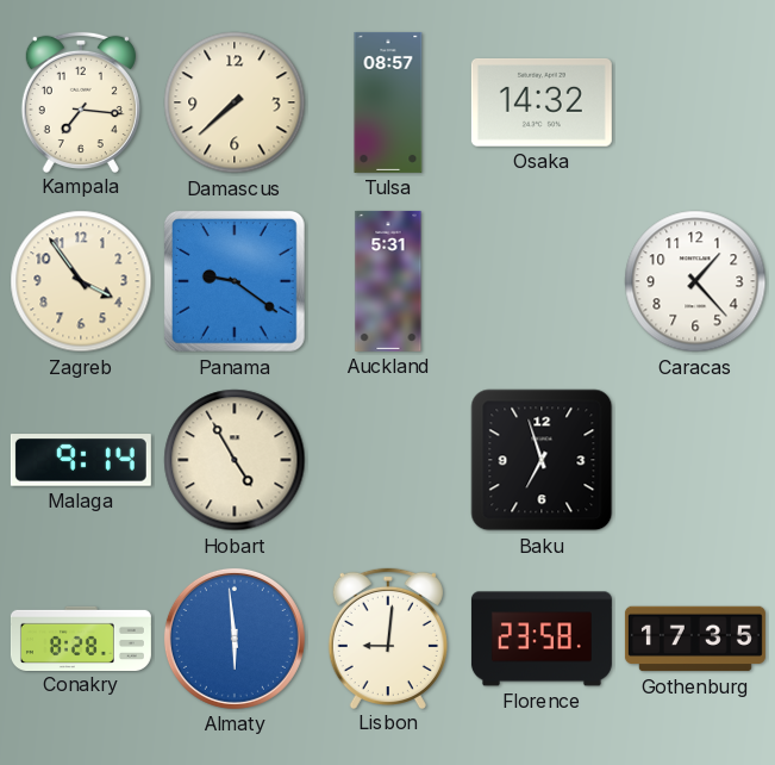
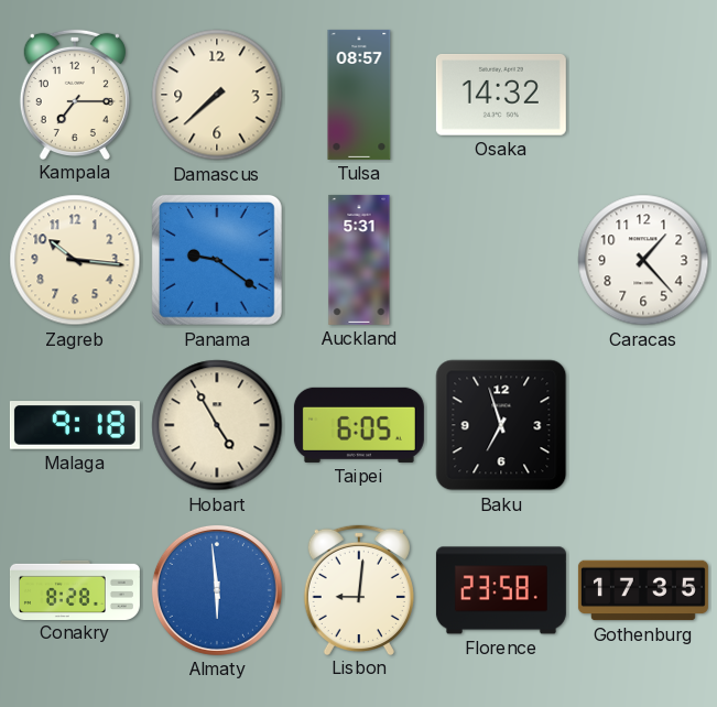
Kampala: 7:16 -> 7:15
Zagreb: 3:54 -> 10:16
Malaga: 9:14 -> 9:18
Taipei: none -> 6:05
